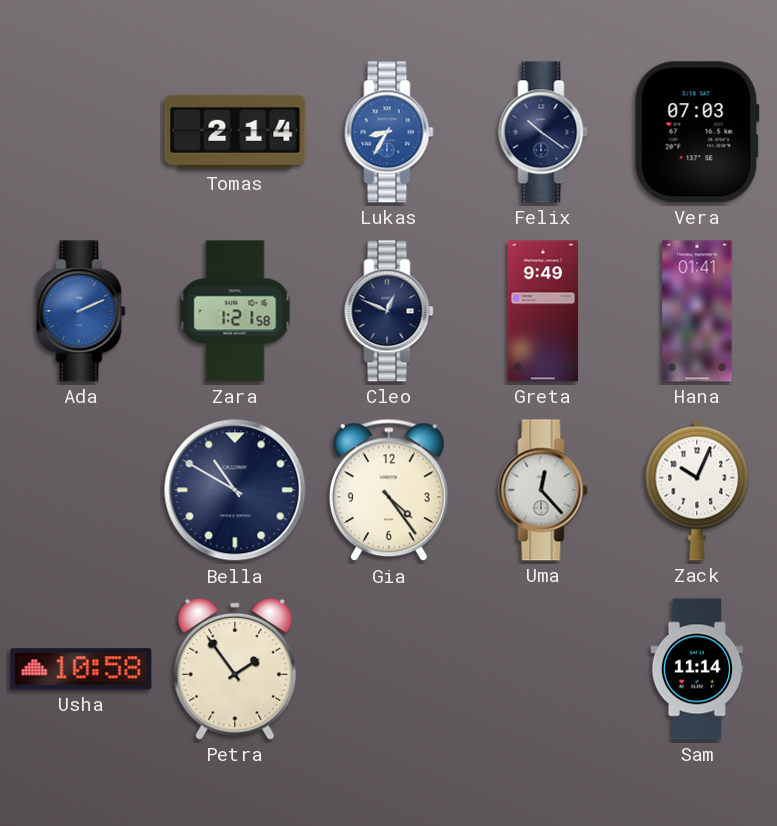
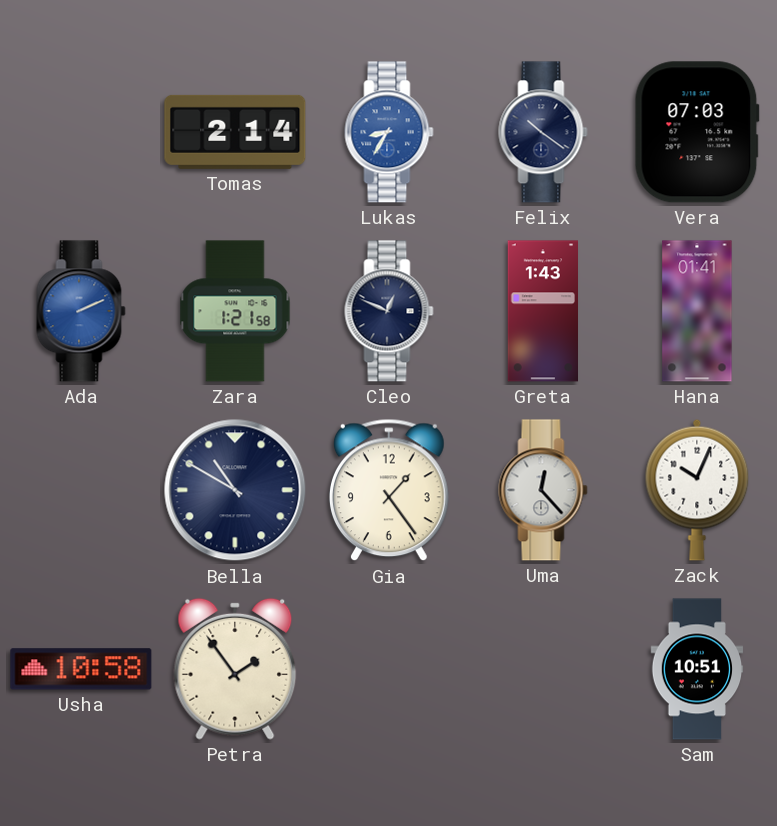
Greta: 9:49 -> 1:43
Gia: 4:24 -> 1:24
Sam: 11:14 -> 10:51
